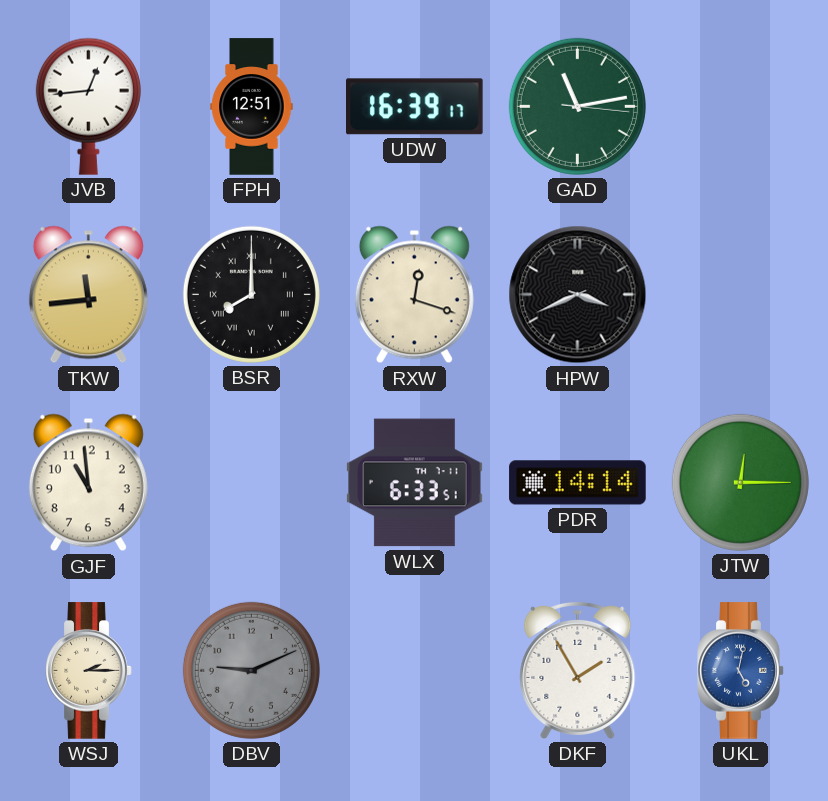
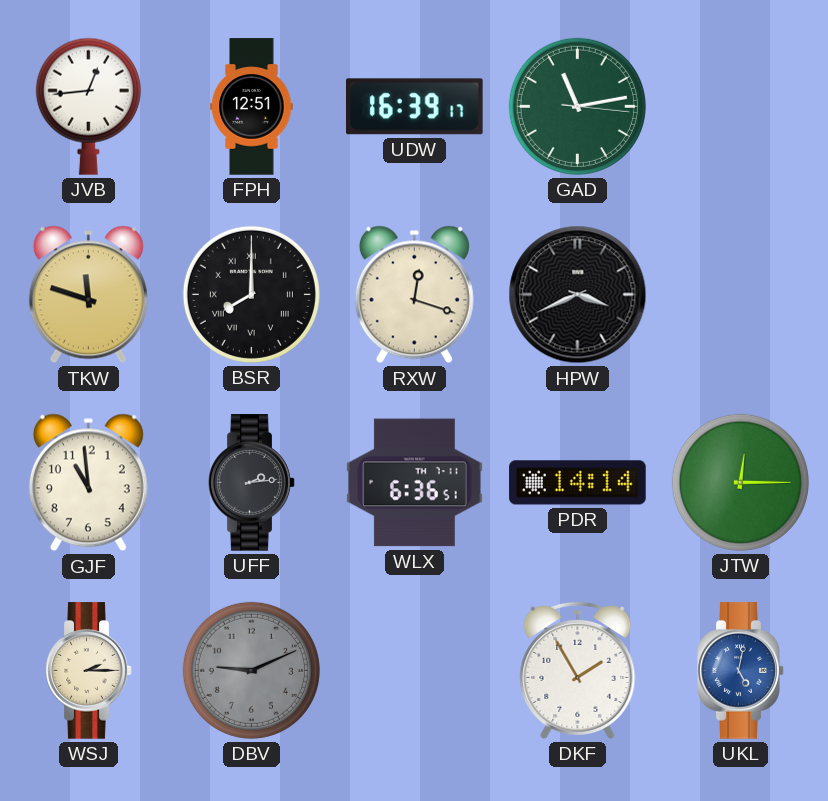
TKW: 11:44 -> 11:48
UFF: none -> 2:14
WLX: 6:33 -> 6:36
